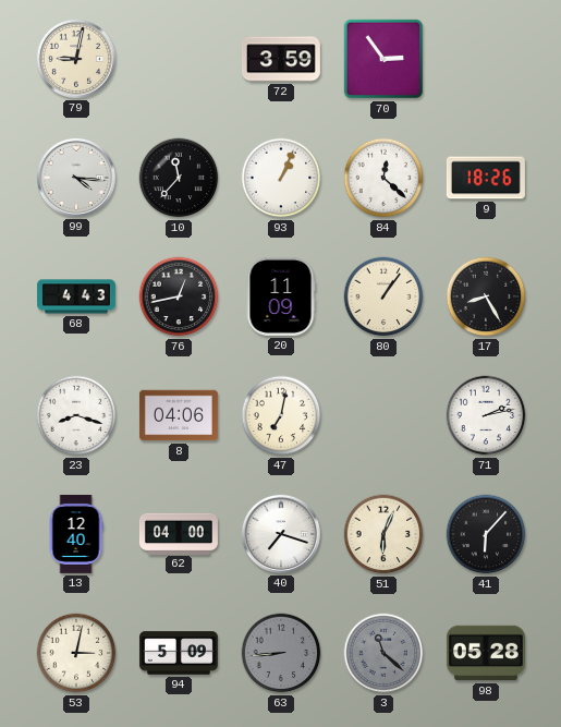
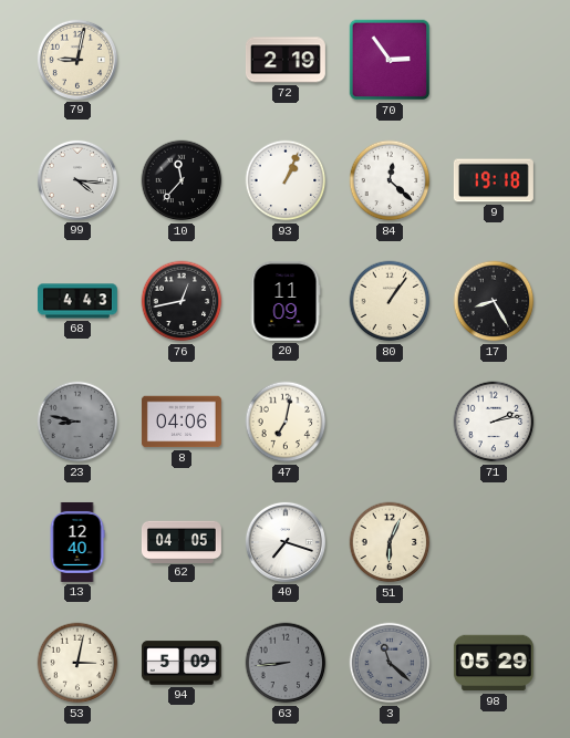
72: 3:59 -> 2:19
9: 18:26 -> 19:18
23: 8:18 -> 8:47
23 dial: white -> grey
62: 04:00 -> 04:05
41: 6:07 -> none
98: 05:28 -> 05:29
